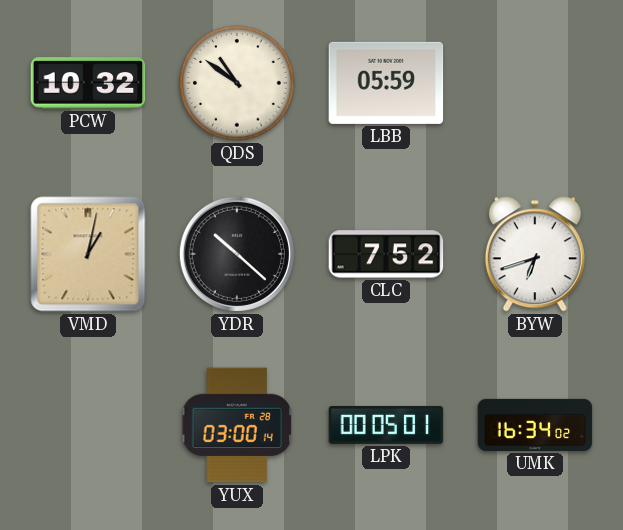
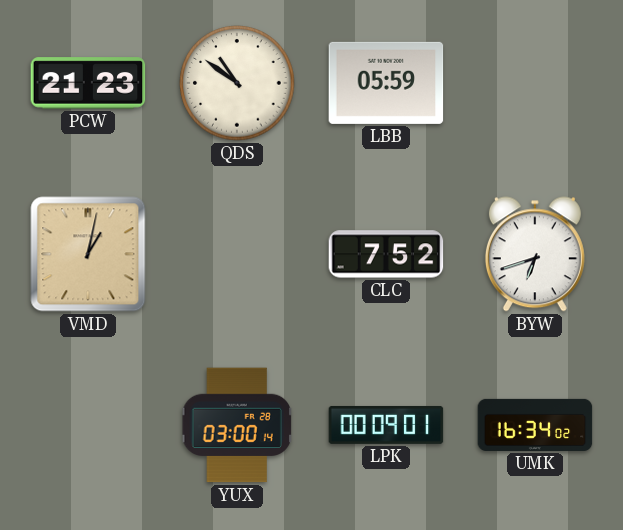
PCW: 10:32 -> 21:23
YDR: 10:22 -> none
LPK: 00:05 -> 00:09
